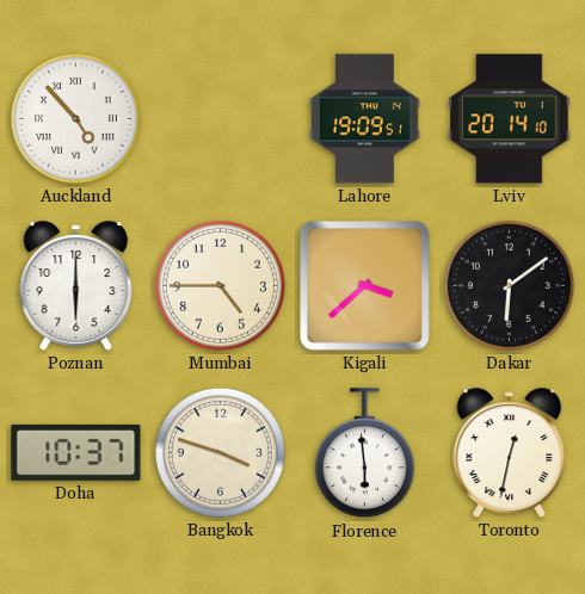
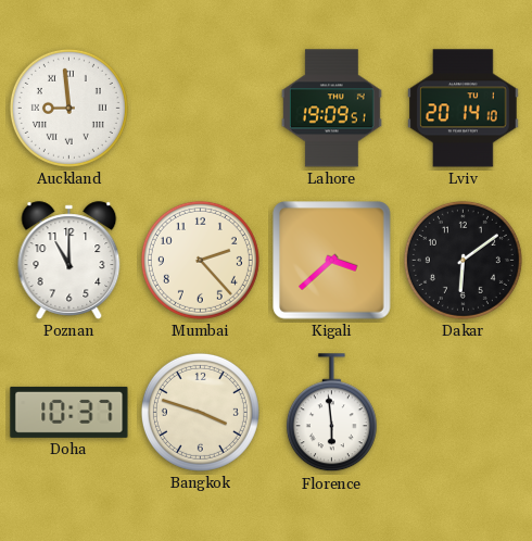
Auckland: 4:53 -> 8:59
Poznan: 6:00 -> 11:00
Mumbai: 4:45 -> 2:23
Toronto: 12:32 -> none
